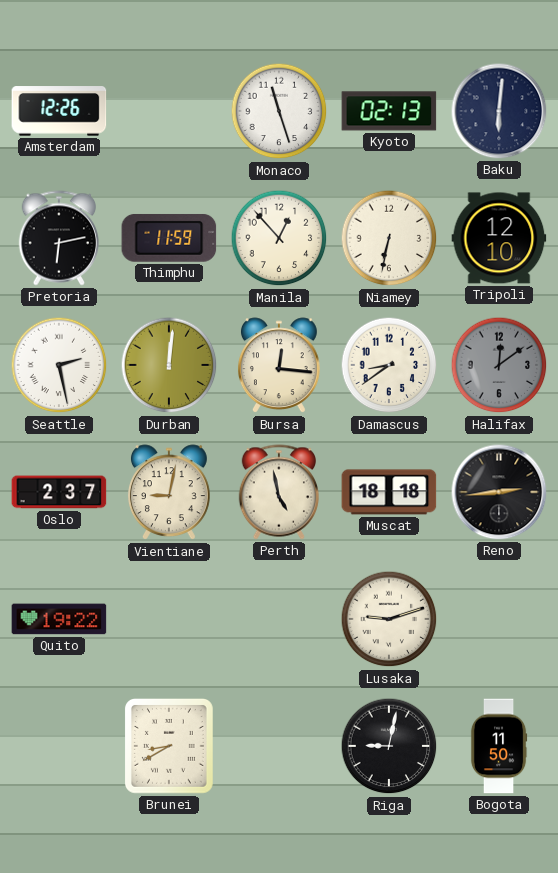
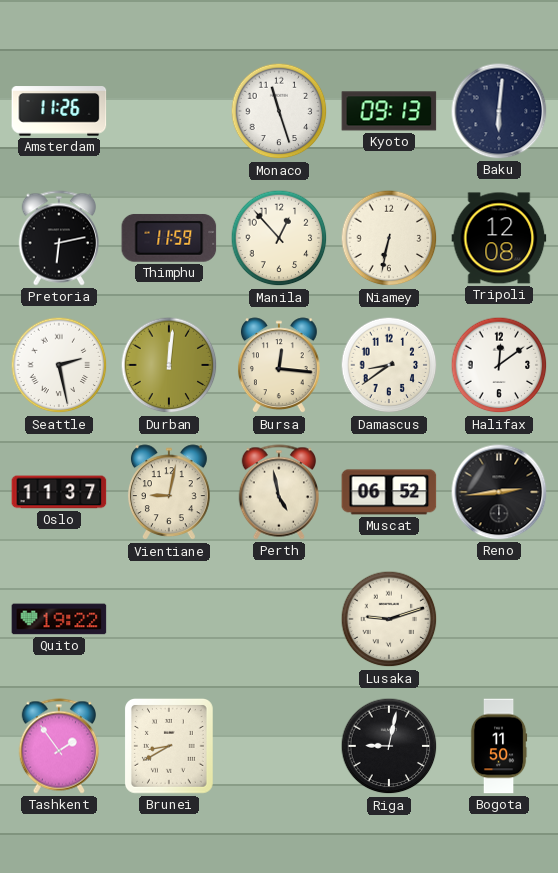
Amsterdam: 12:26 -> 11:26
Kyoto: 02:13 -> 09:13
Tripoli: 12:10 -> 12:08
Halifax dial: grey -> white
Oslo: 2:37 -> 11:37
Muscat: 18:18 -> 06:52
Tashkent: none -> 1:54
